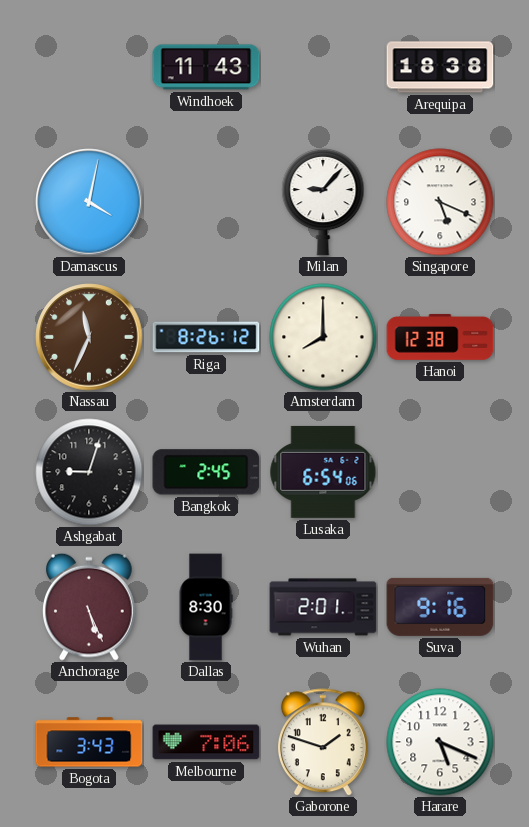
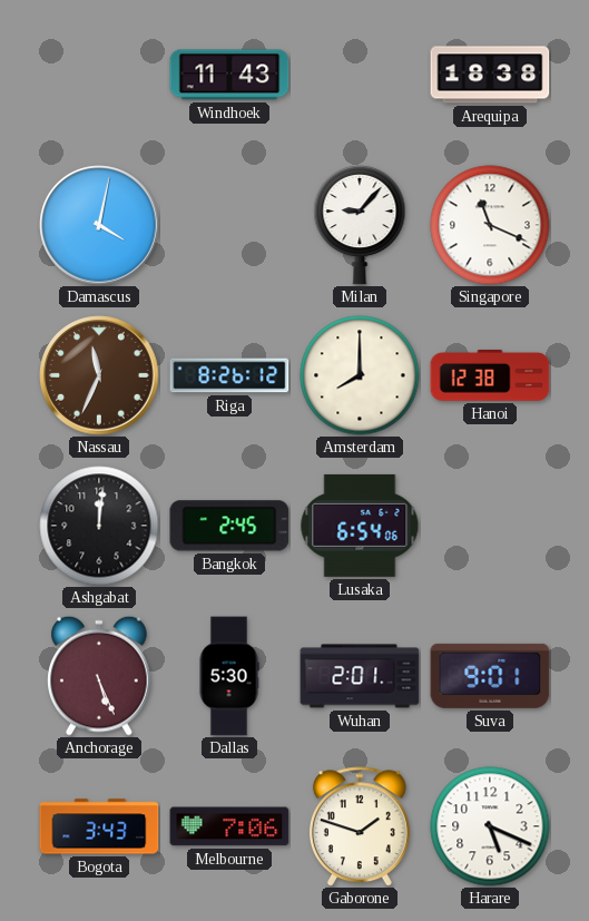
Singapore: 5:19 -> 11:19
Ashgabat: 9:03 -> 12:01
Dallas: 8:30 -> 5:30
Suva: 9:16 -> 9:01
